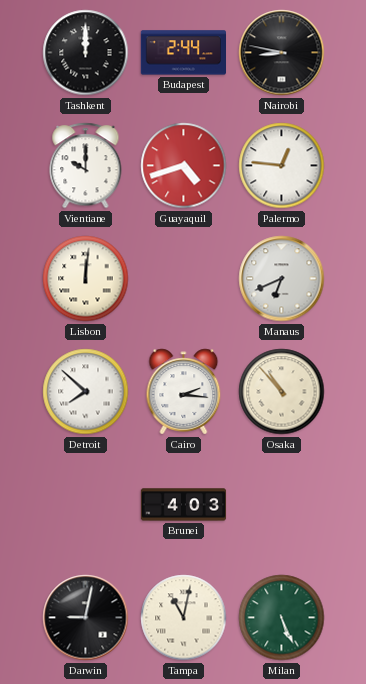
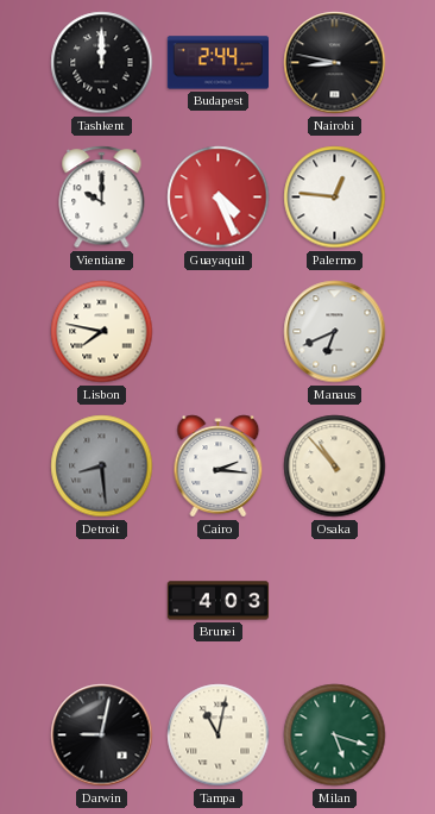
Guayaquil: 4:42 -> 4:26
Lisbon: 12:01 -> 7:47
Detroit: 7:52 -> 8:29
Detroit dial: white -> grey
Milan: 5:26 -> 5:18
